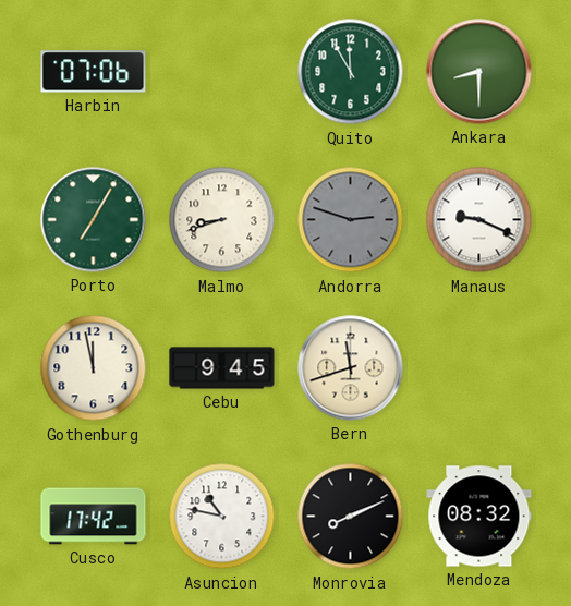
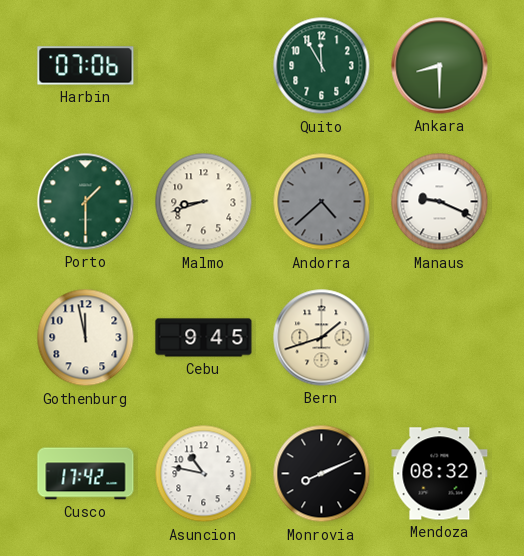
Porto: 7:05 -> 1:30
Andorra: 2:48 -> 4:38
Bern: 11:42 -> 1:42
